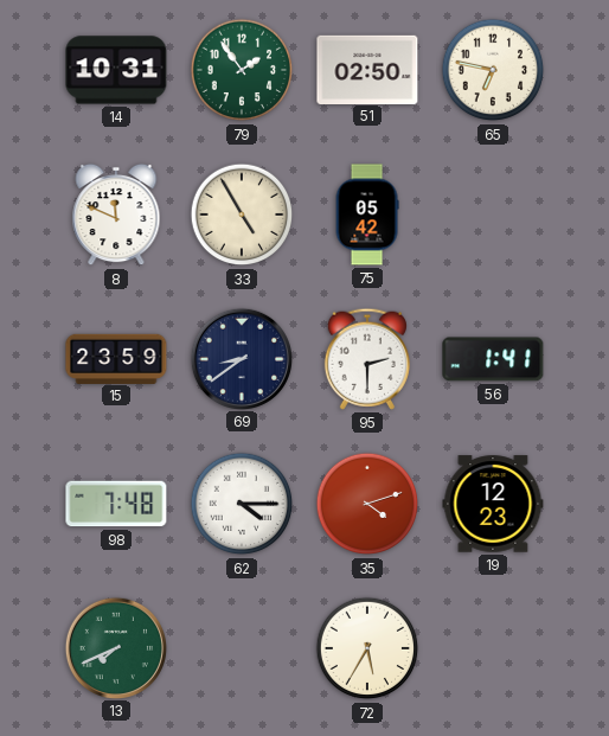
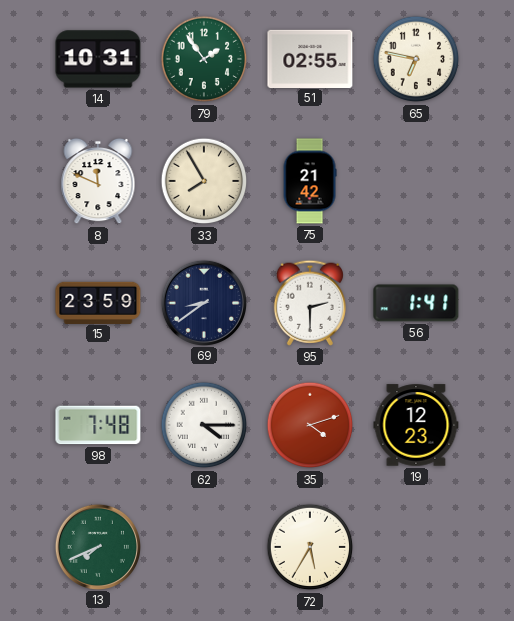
51: 02:50 -> 02:55
33: 4:55 -> 7:55
75: 05:42 -> 21:42
